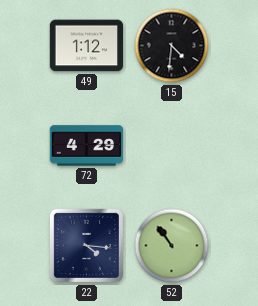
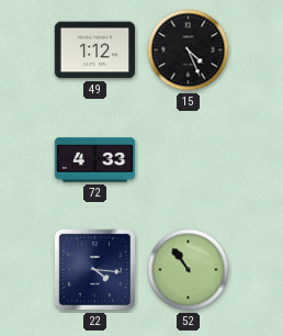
15: 4:31 -> 4:26
72: 4:29 -> 4:33
